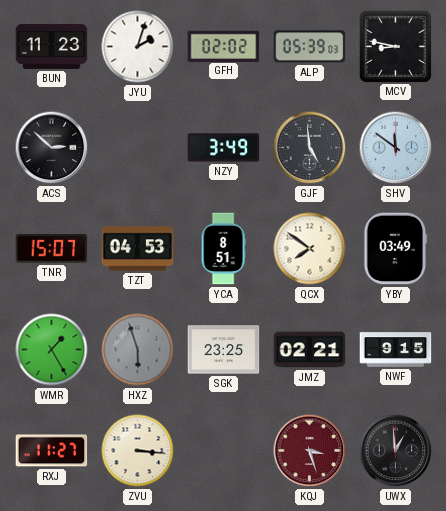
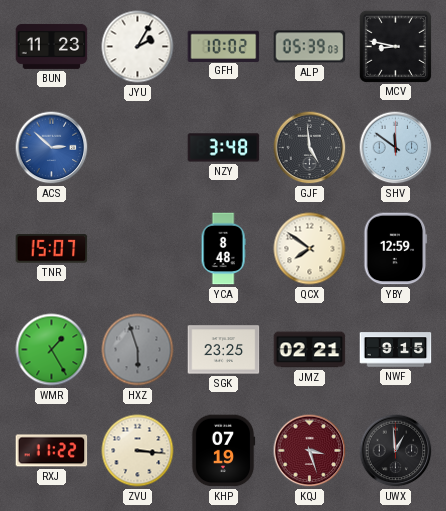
JYU: 2:03 -> 2:05
GFH: 02:02 -> 10:02
ACS dial: black -> blue
NZY: 3:49 -> 3:48
TZT: 04:53 -> none
YCA: 8:51 -> 8:48
YBY: 03:49 -> 12:59
RXJ: 11:27 -> 11:22
KHP: none -> 07:19
